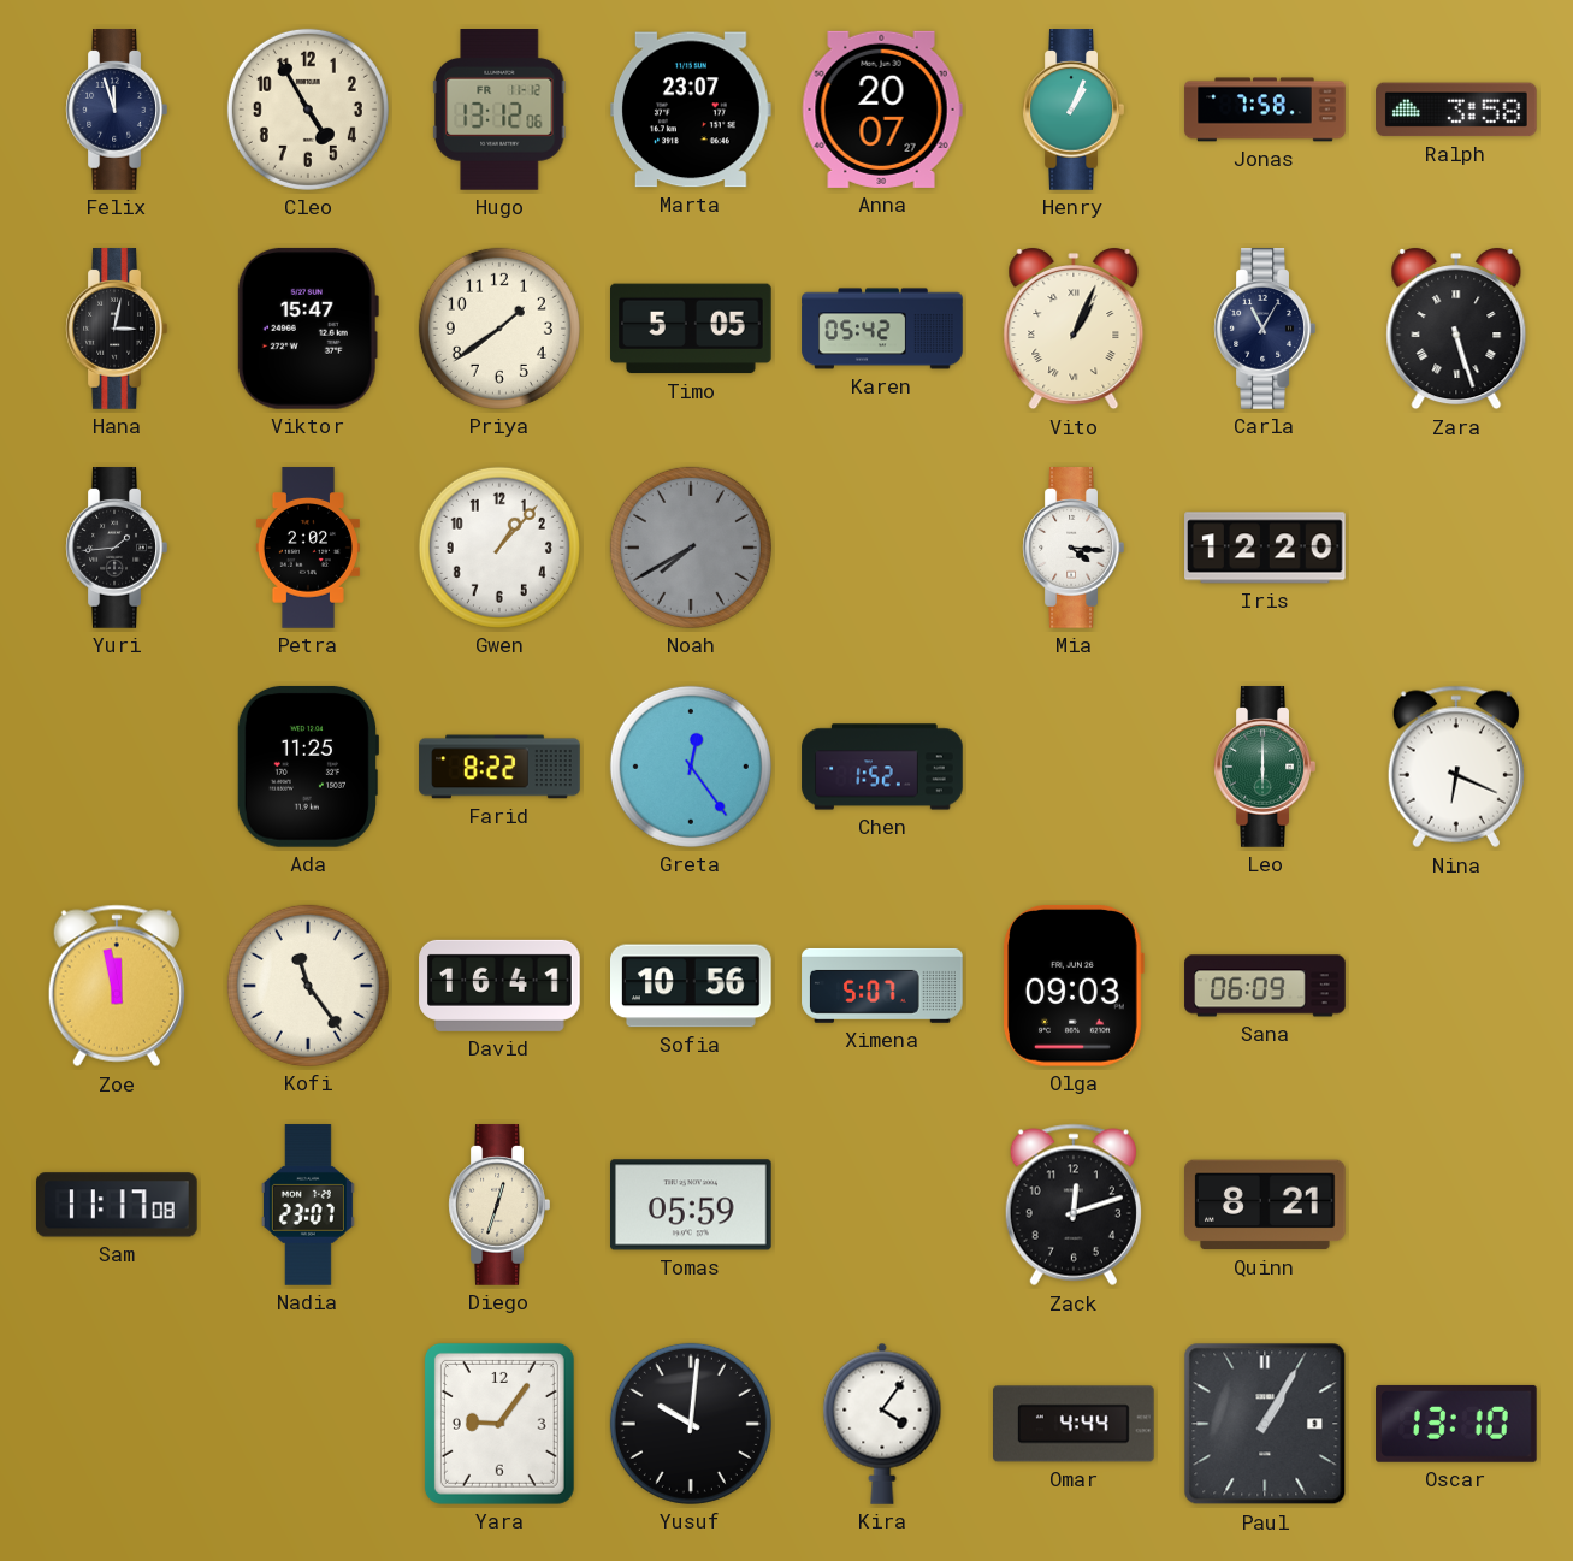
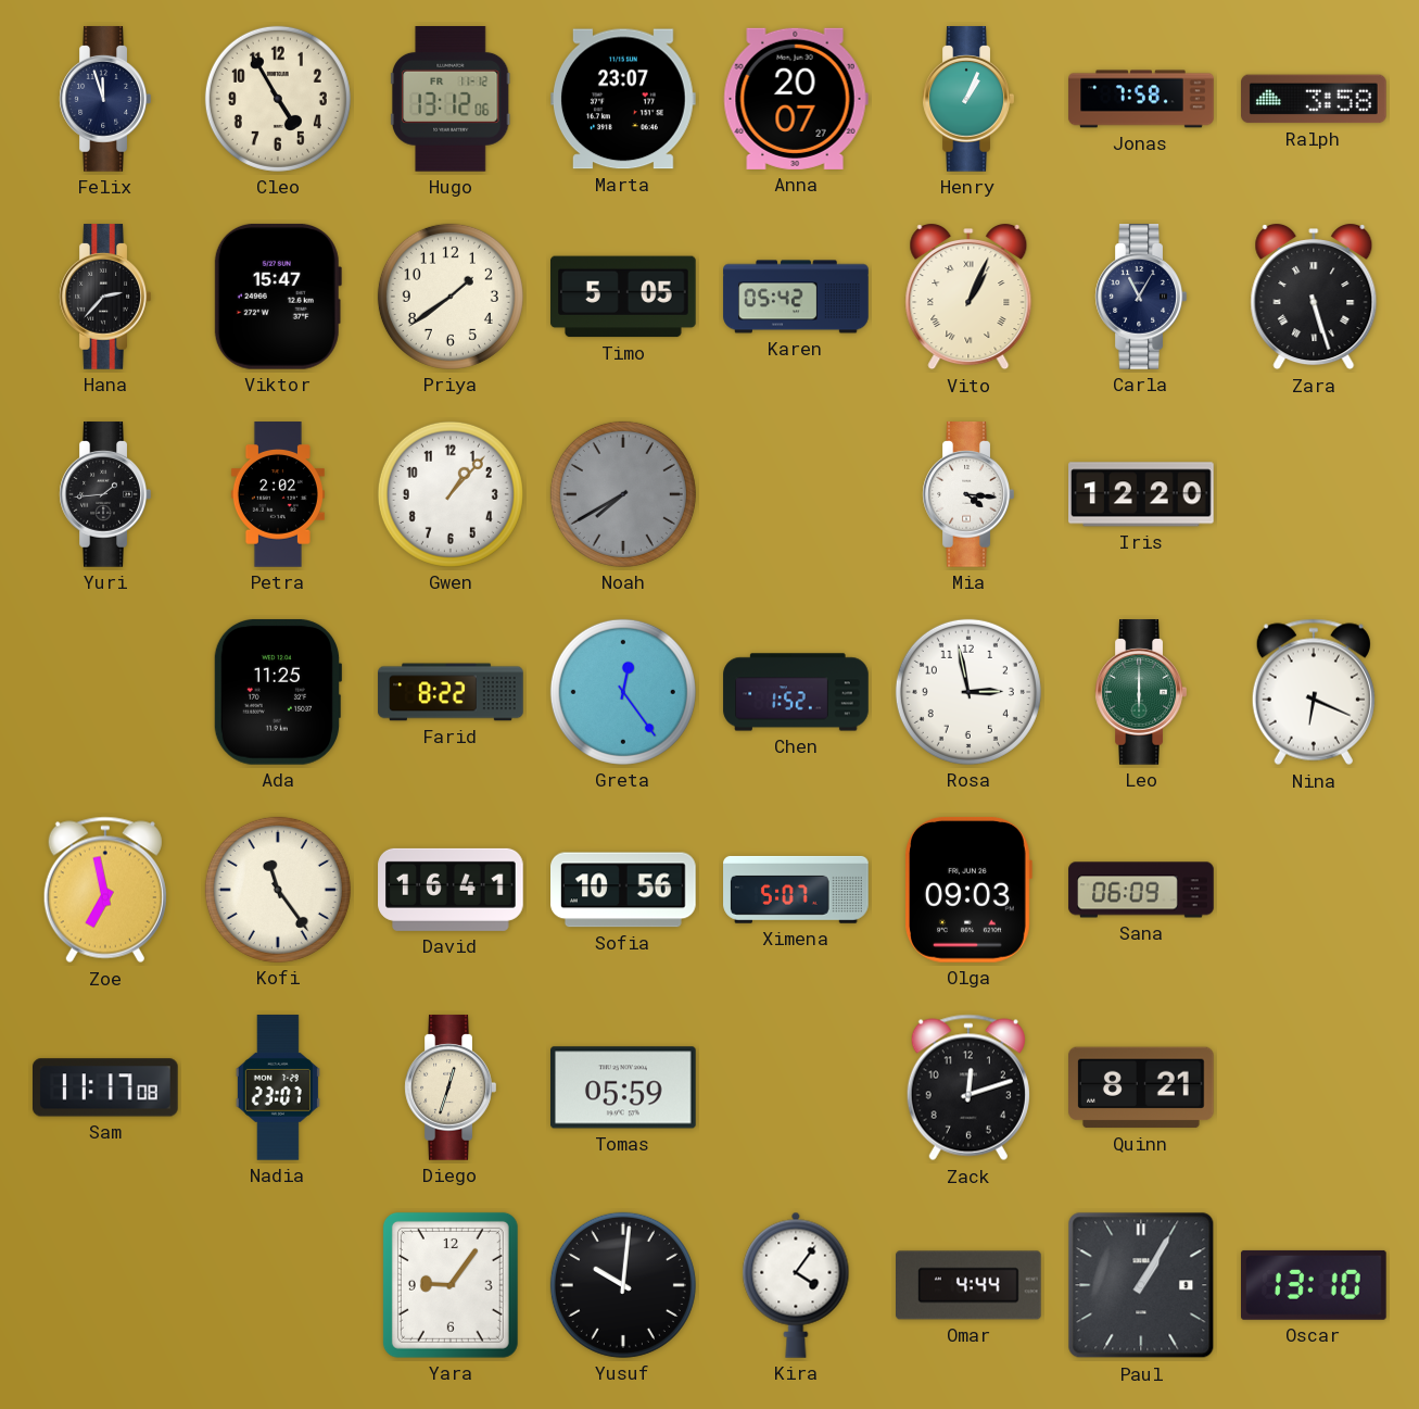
Hana: 3:02 -> 2:37
Rosa: none -> 2:58
Zoe: 11:58 -> 6:58
